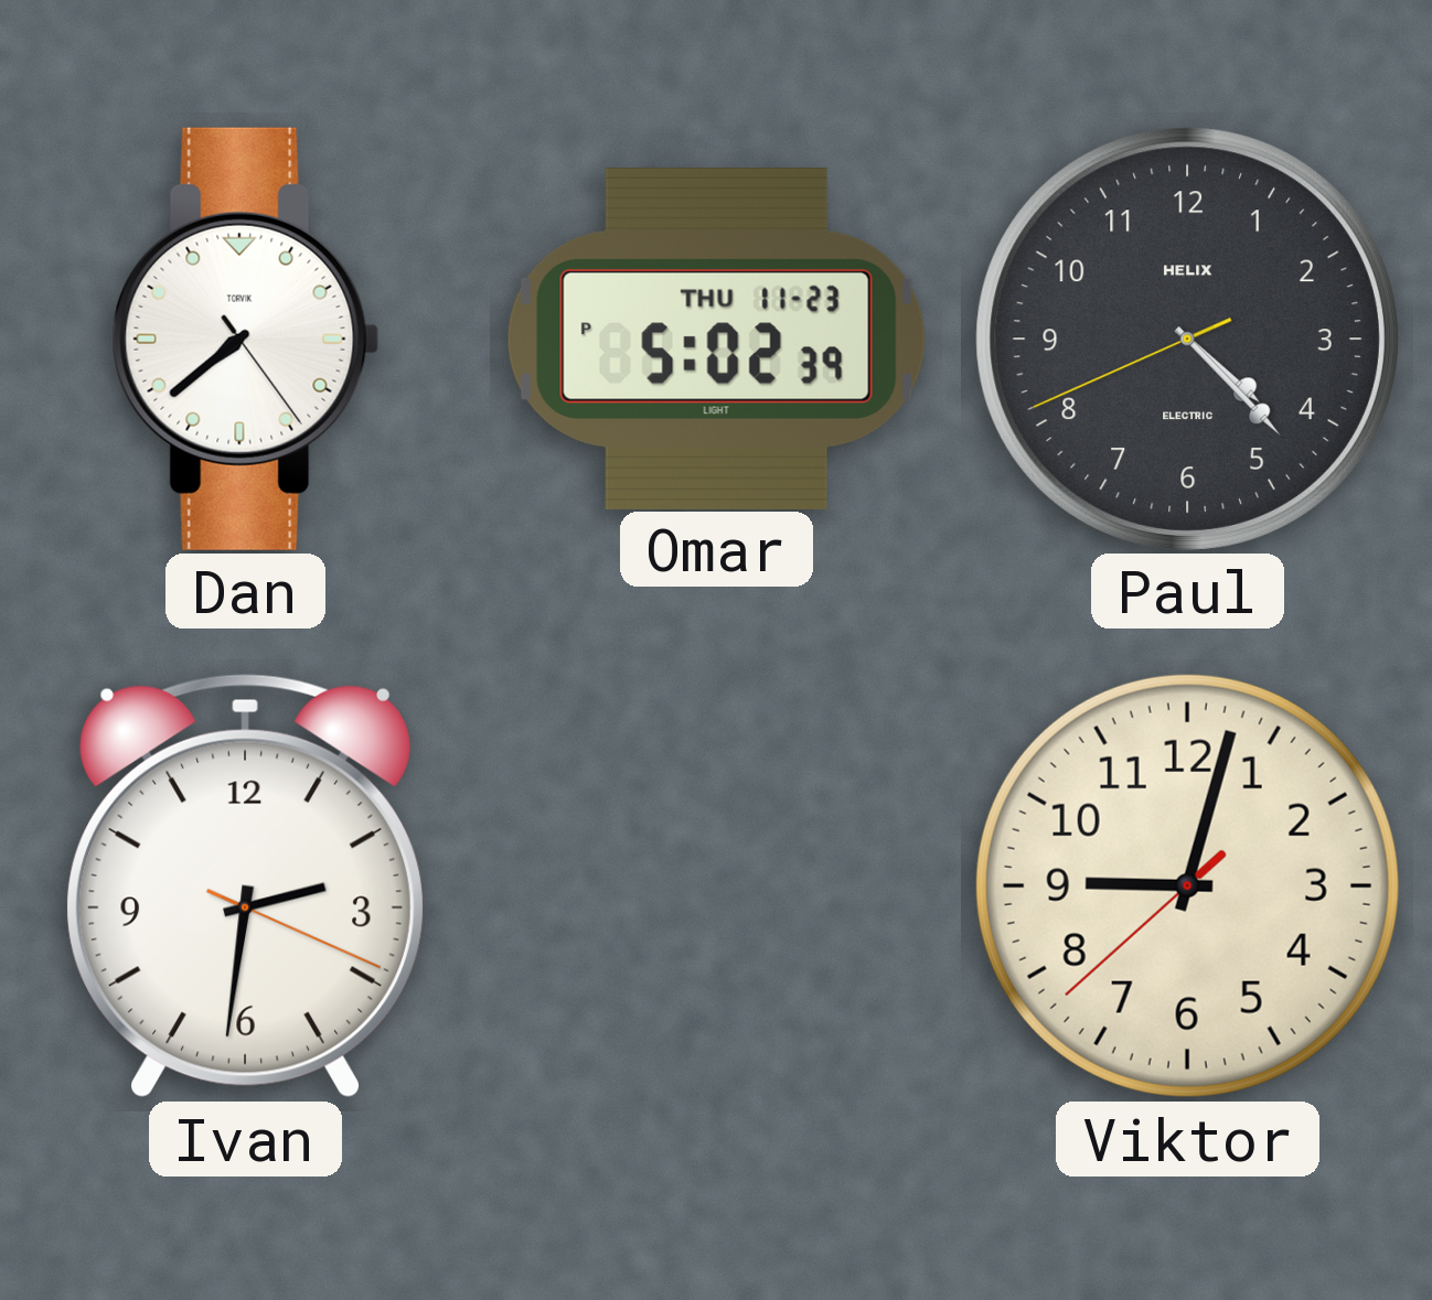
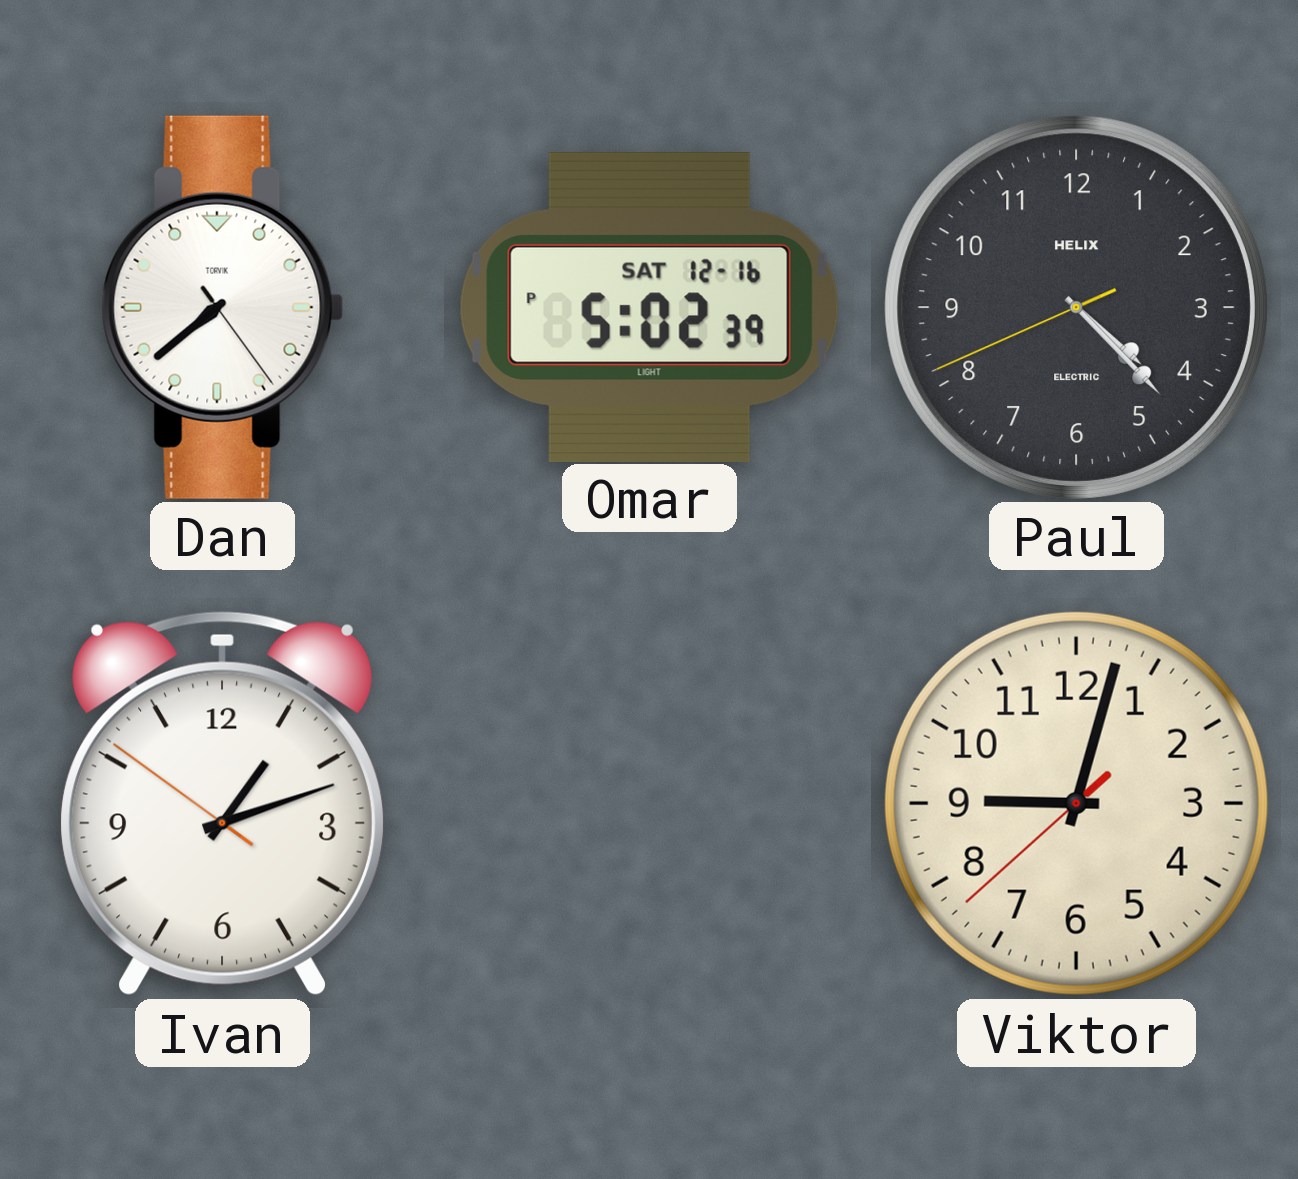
Omar date: THU 11-23 -> SAT 12-16
Ivan: 2:31 -> 1:11
